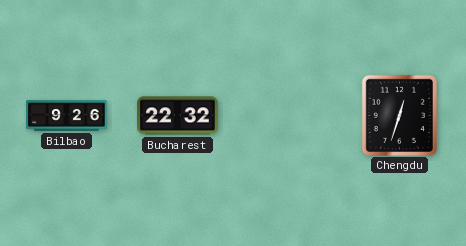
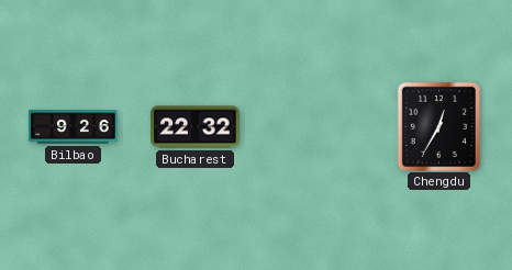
Chengdu: 12:33 -> 12:35
